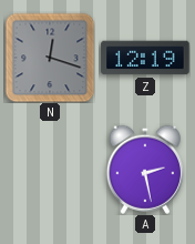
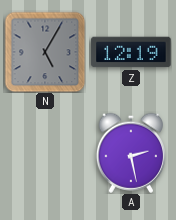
N: 12:18 -> 5:05
